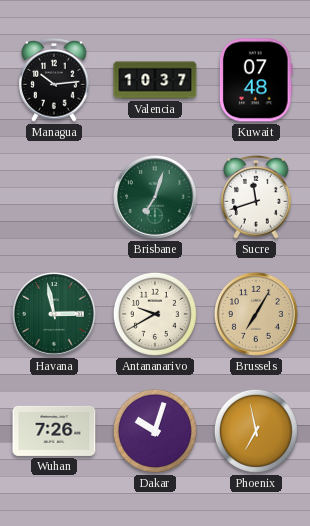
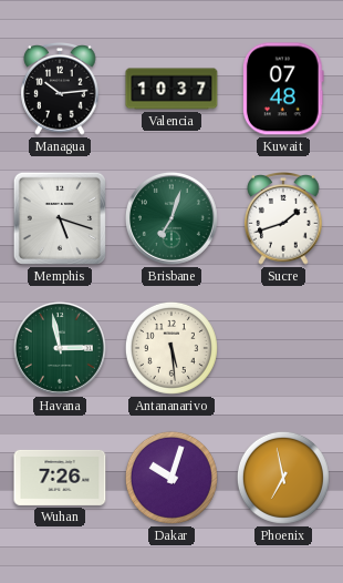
Memphis: none -> 5:18
Sucre: 11:42 -> 1:42
Antananarivo: 9:40 -> 5:29
Brussels: 7:05 -> none
